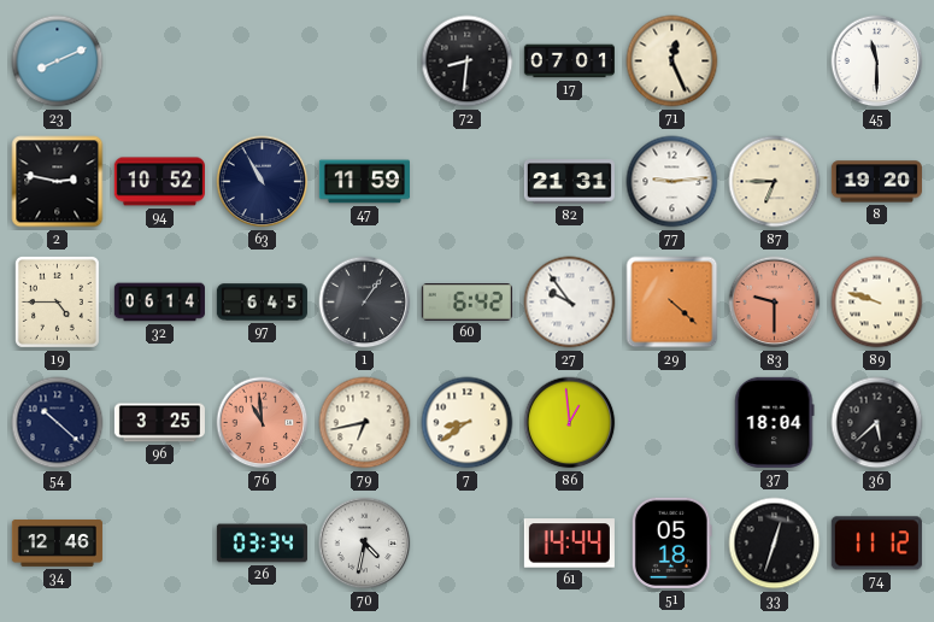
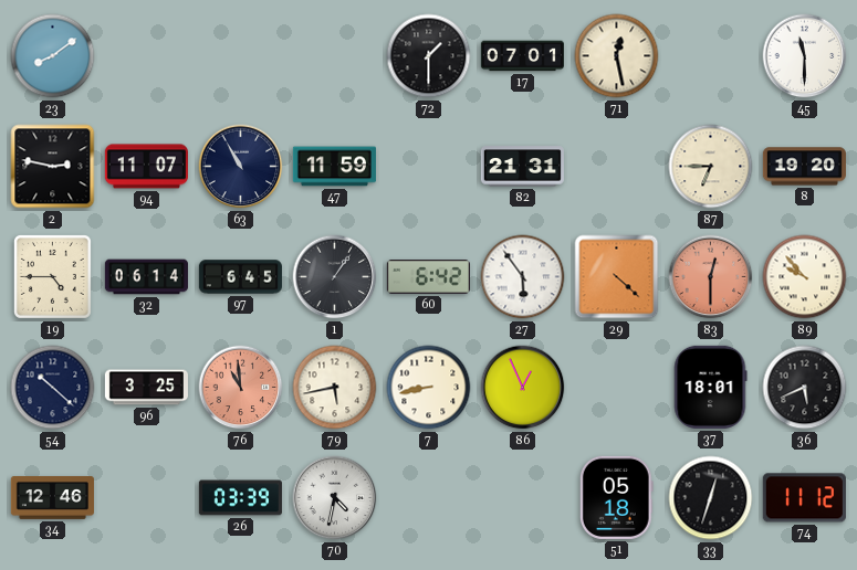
23: 8:11 -> 8:09
72: 8:31 -> 1:30
71: 12:26 -> 12:28
94: 10:52 -> 11:07
77: 9:14 -> none
27: 9:54 -> 5:54
83: 9:30 -> 12:30
89: 9:48 -> 9:53
79: 6:43 -> 5:43
7: 8:39 -> 8:43
86: 12:59 -> 12:56
37: 18:04 -> 18:01
36: 5:38 -> 5:41
26: 03:34 -> 03:39
61: 14:44 -> none
